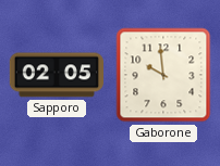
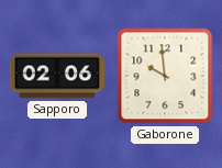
Sapporo: 02:05 -> 02:06
